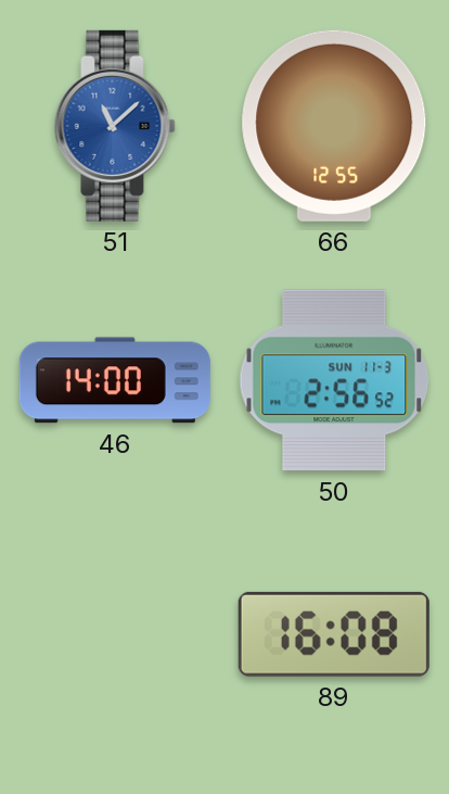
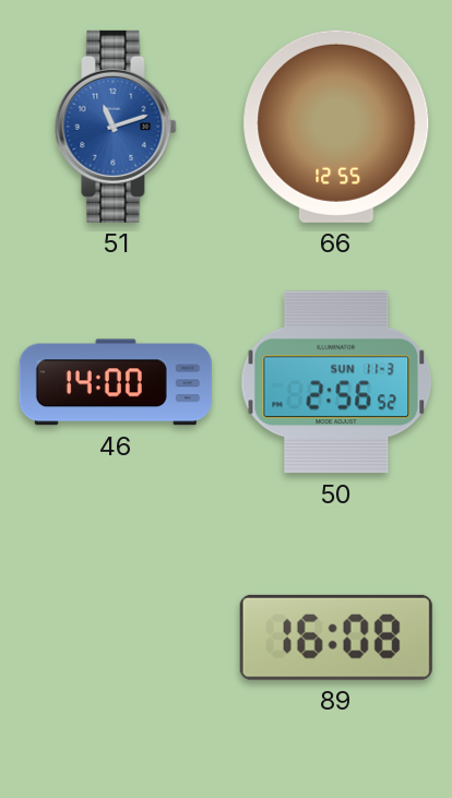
51: 11:08 -> 11:12
